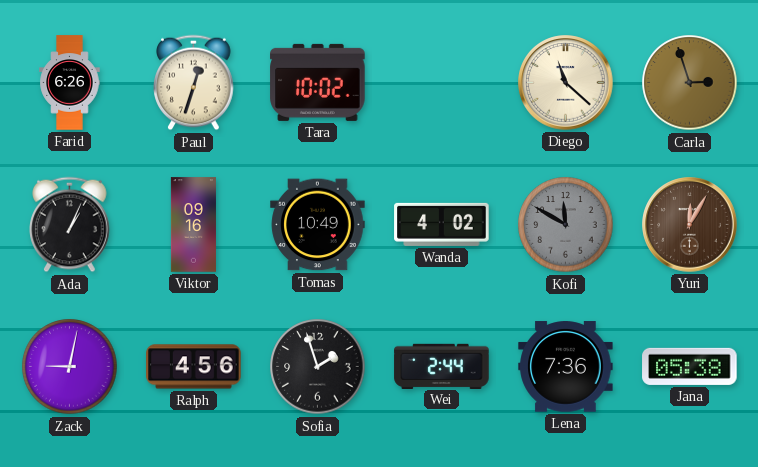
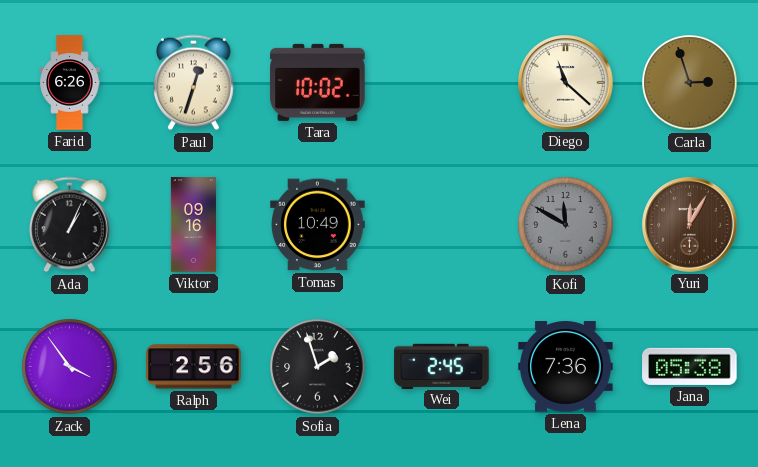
Wanda: 4:02 -> none
Zack: 9:02 -> 3:54
Ralph: 4:56 -> 2:56
Wei: 2:44 -> 2:45
